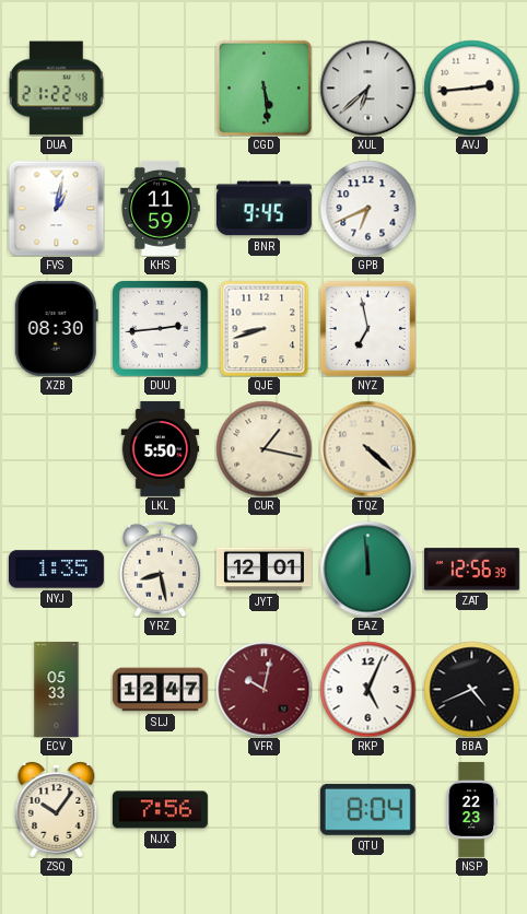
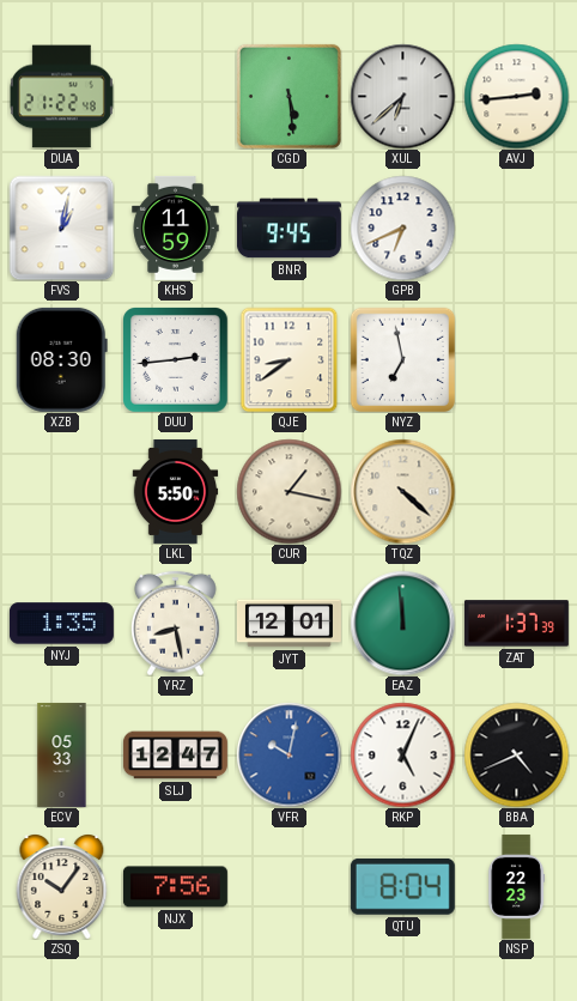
QJE: 8:42 -> 8:39
ZAT: 12:56 -> 1:37
VFR dial: burgundy -> blue
